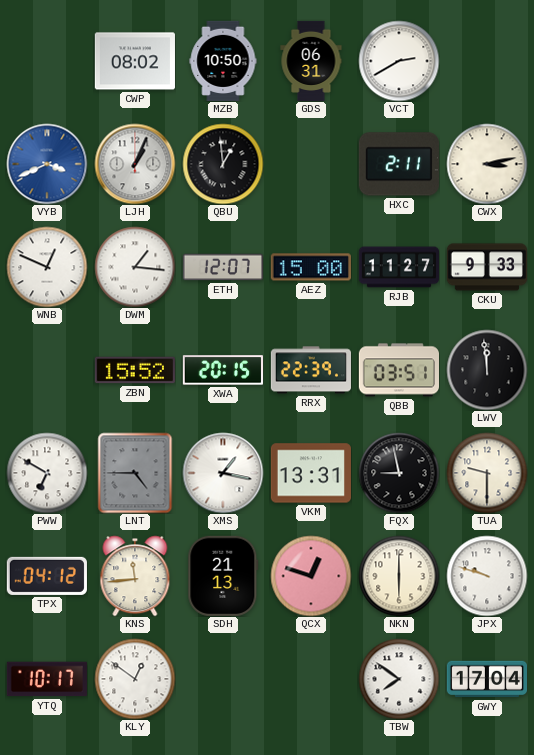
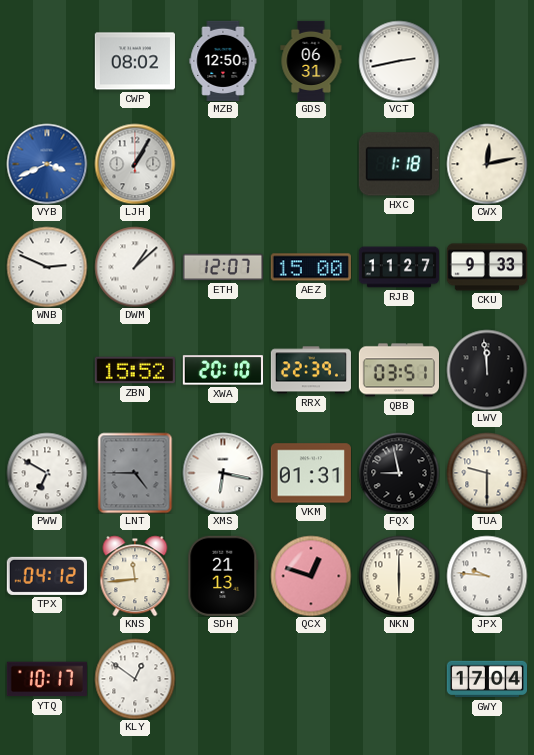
MZB: 10:50 -> 12:50
VCT: 2:40 -> 2:43
LJH: 1:04 -> 1:05
QBU: 12:59 -> none
HXC: 2:11 -> 1:18
CWX: 3:13 -> 12:13
WNB: 12:49 -> 2:49
DWM: 1:16 -> 1:08
XWA: 20:15 -> 20:10
XMS: 1:17 -> 6:17
VKM: 13:31 -> 01:31
JPX: 9:48 -> 9:46
TBW: 7:51 -> none
